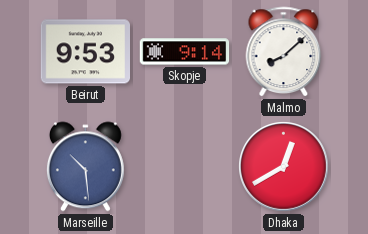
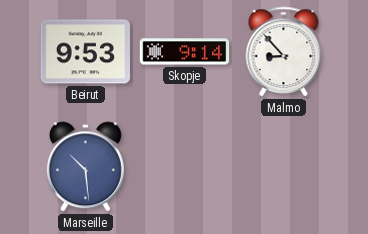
Malmo: 8:08 -> 8:53
Dhaka: 12:40 -> none
